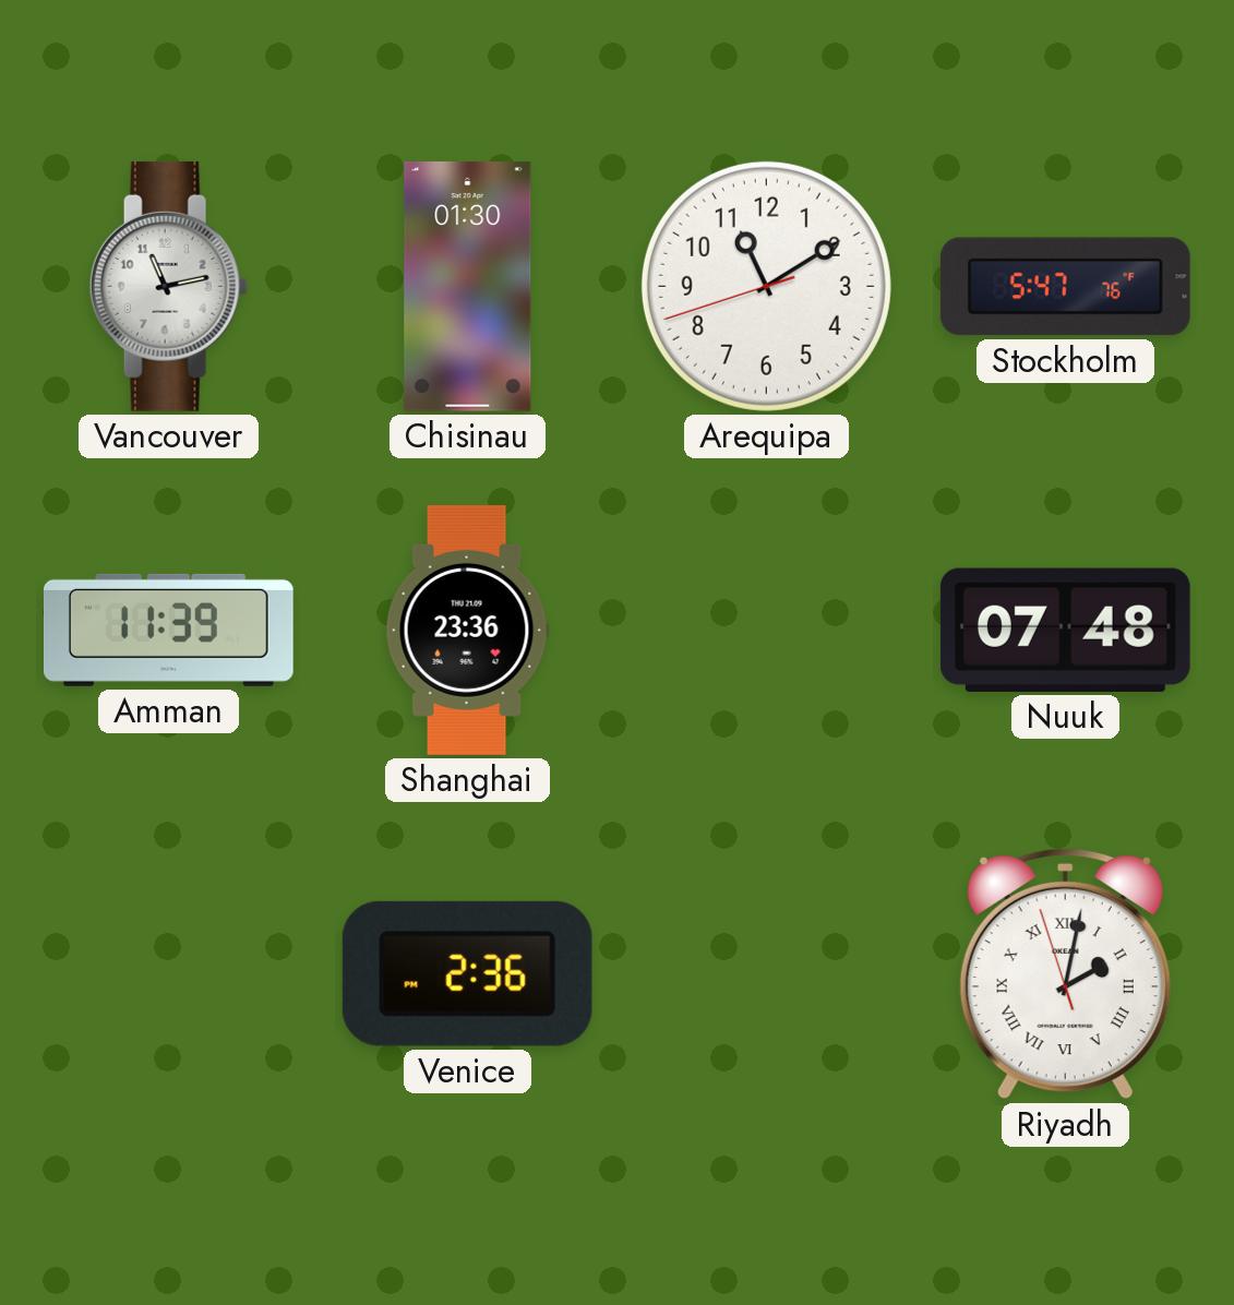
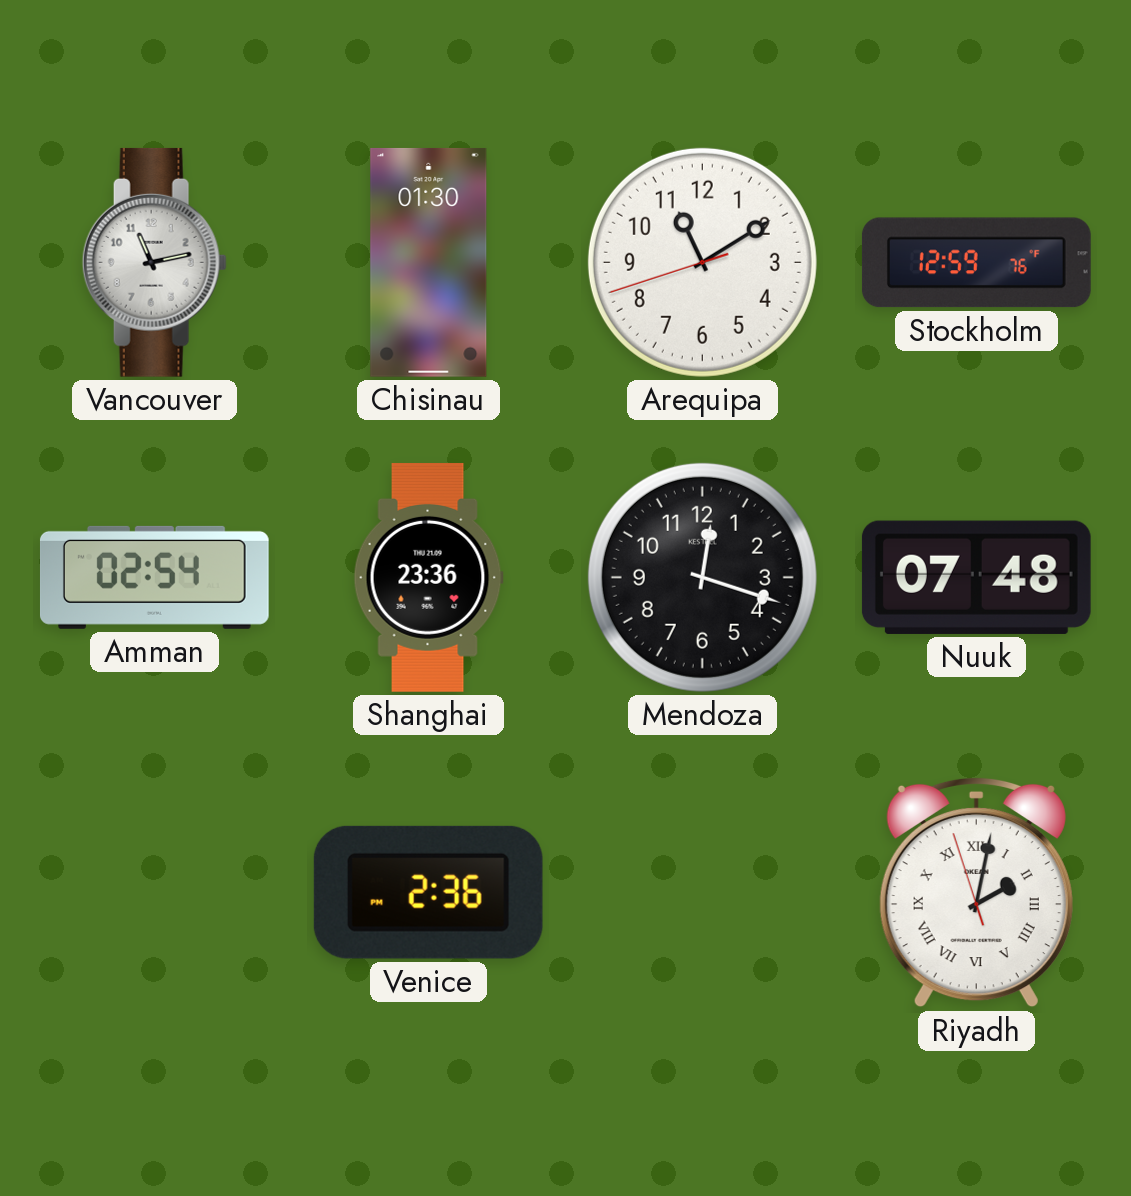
Stockholm: 5:47 -> 12:59
Amman: 11:39 -> 02:54
Mendoza: none -> 12:18
